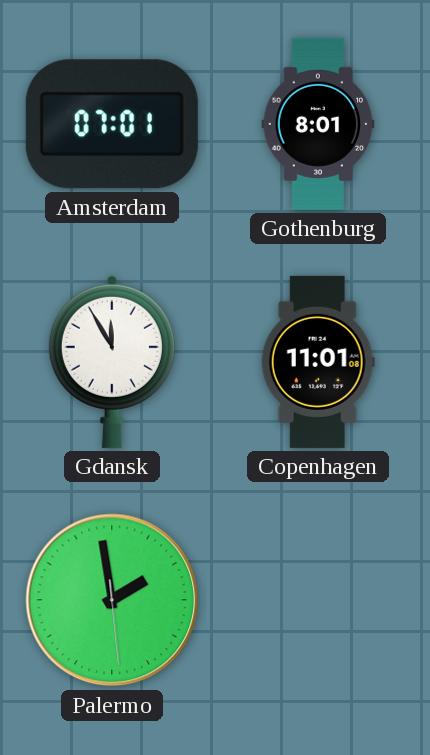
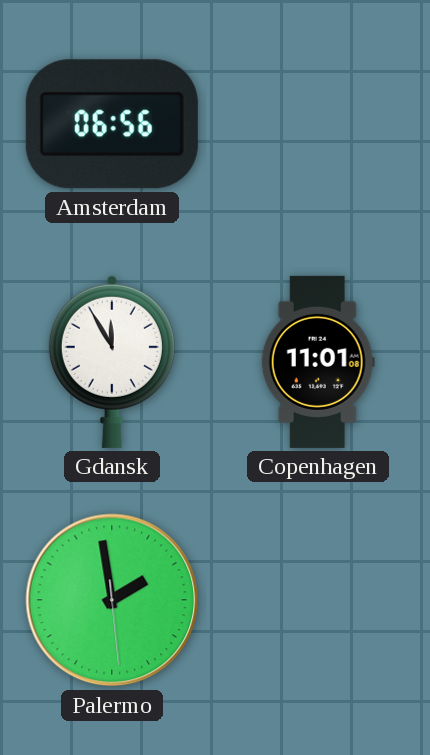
Amsterdam: 07:01 -> 06:56
Gothenburg: 8:01 -> none
